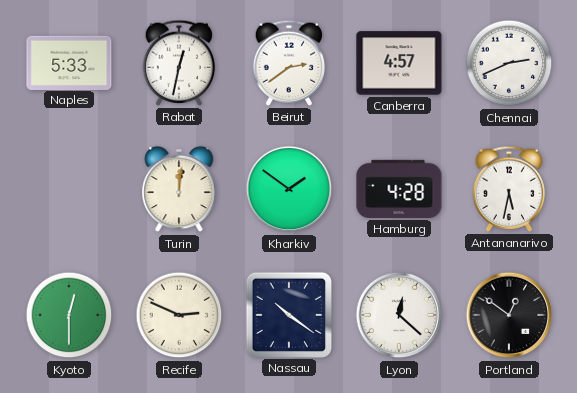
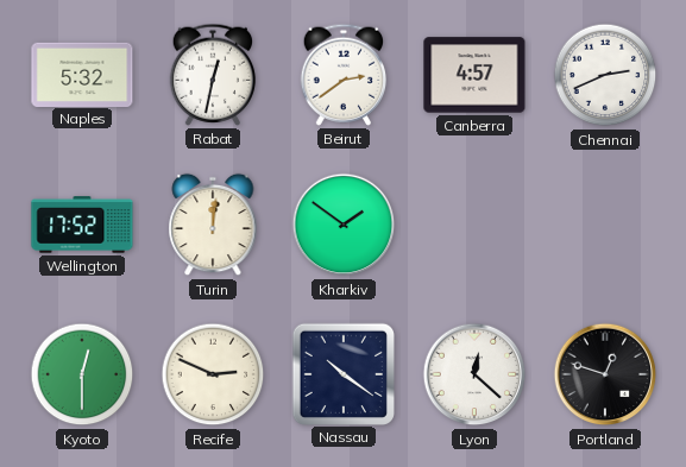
Naples: 5:33 -> 5:32
Wellington: none -> 17:52
Hamburg: 4:28 -> none
Antananarivo: 5:32 -> none
Portland: 12:51 -> 12:48
